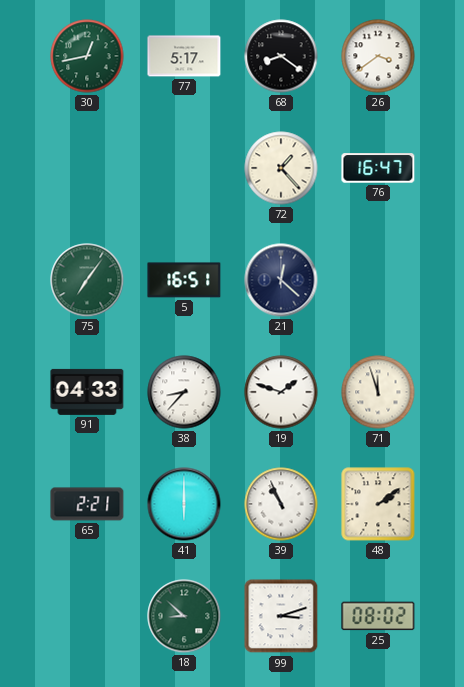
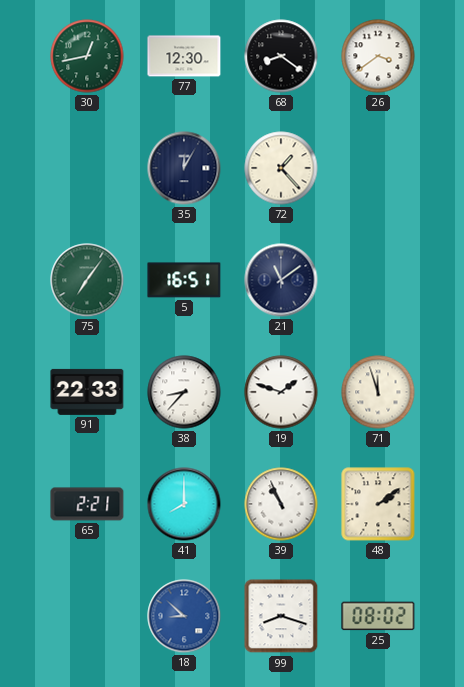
77: 5:17 -> 12:30
35: none -> 12:05
76: 16:47 -> none
21: 12:22 -> 11:09
91: 04:33 -> 22:33
41: 6:00 -> 8:00
18 dial: green -> blue
99: 3:12 -> 8:18
